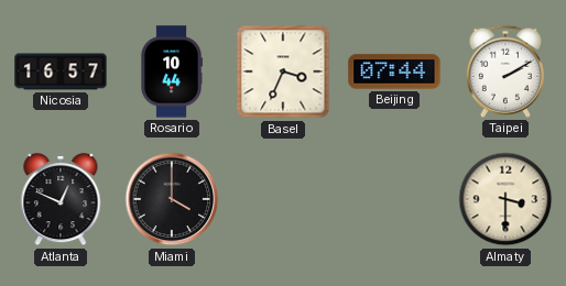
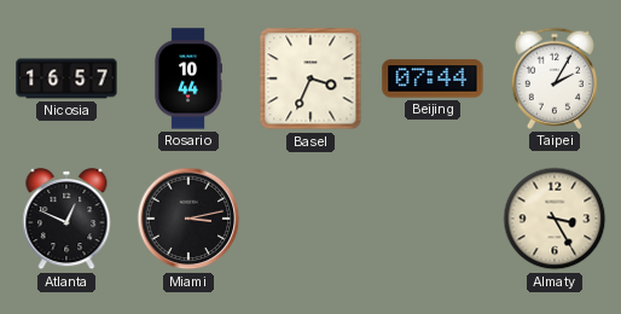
Taipei: 2:10 -> 2:05
Miami: 4:00 -> 3:13
Almaty: 3:30 -> 3:25
